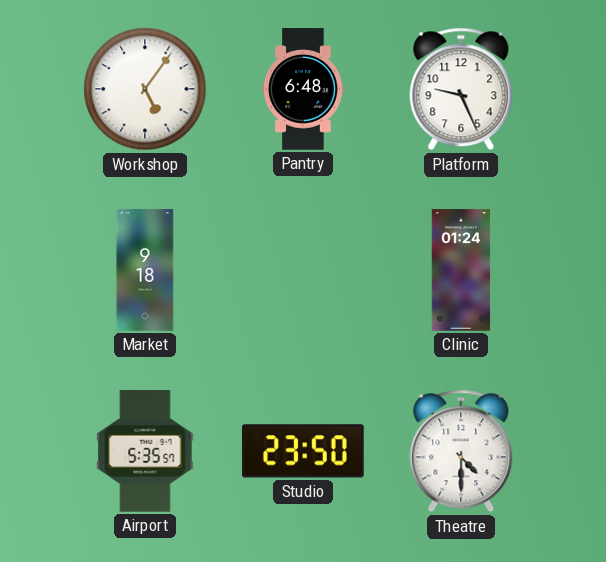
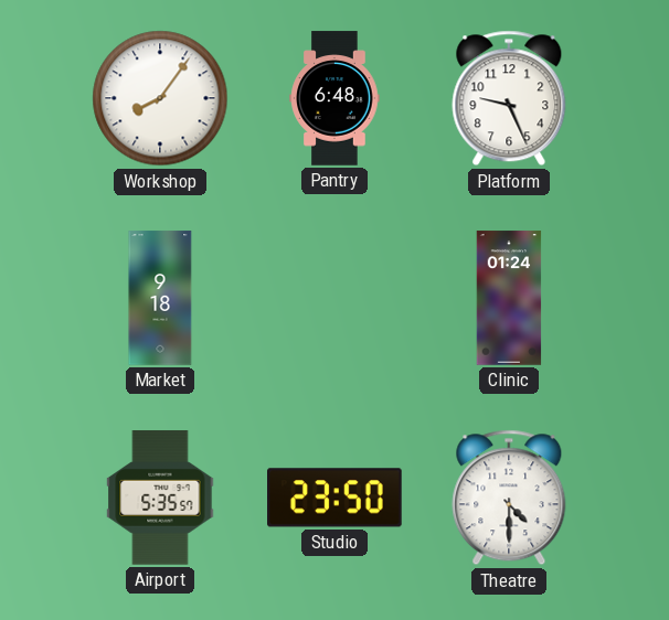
Workshop: 5:06 -> 8:06
